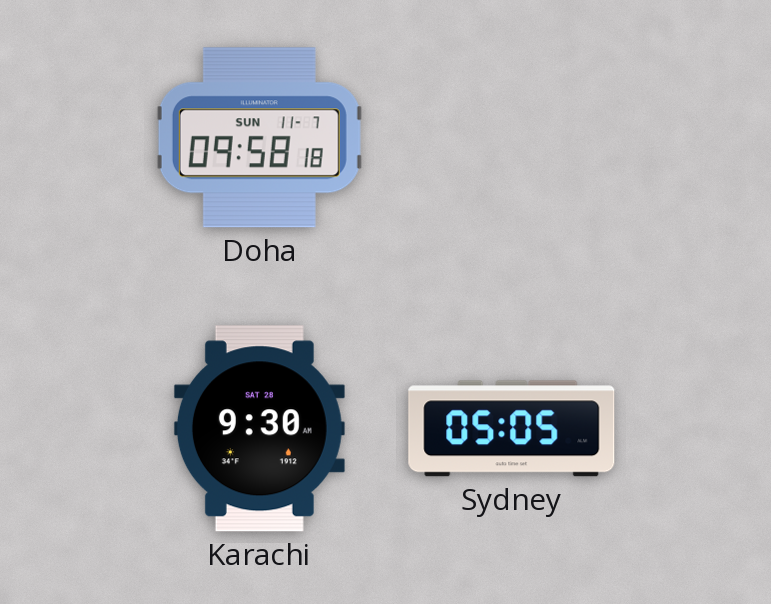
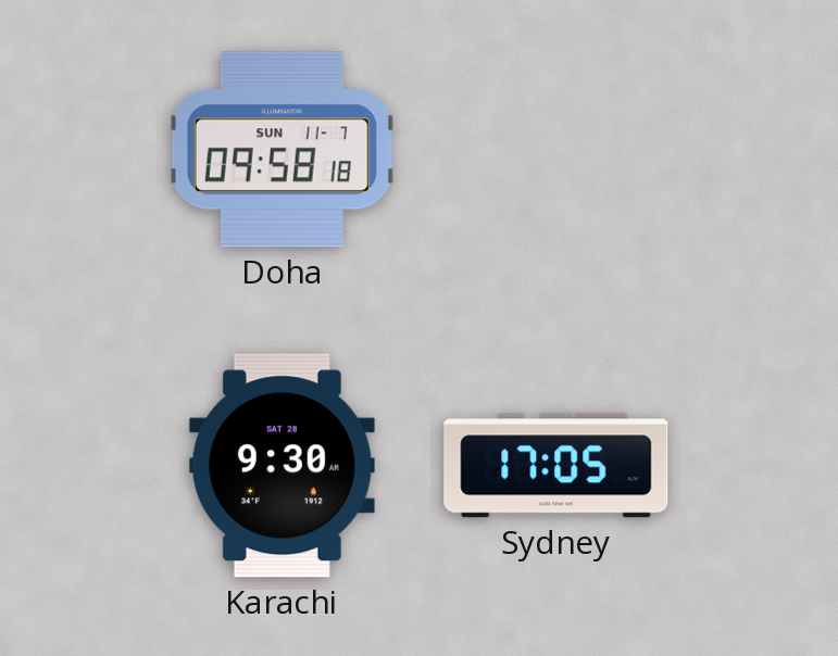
Sydney: 05:05 -> 17:05
